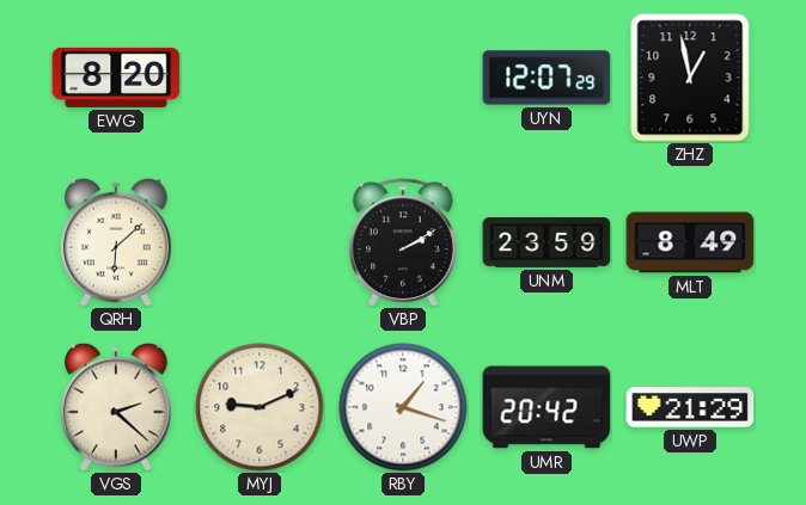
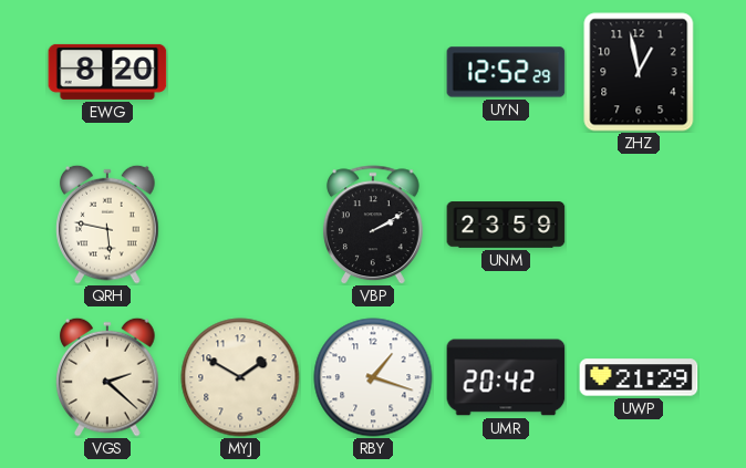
UYN: 12:07 -> 12:52
QRH: 6:08 -> 5:47
MLT: 8:49 -> none
MYJ: 9:11 -> 1:50
